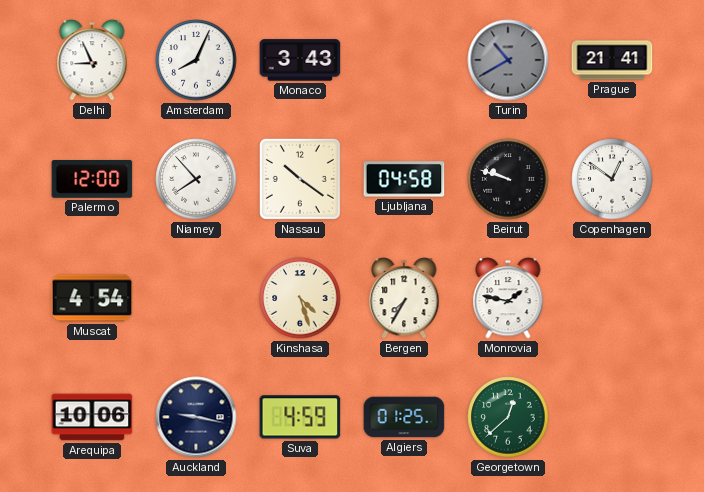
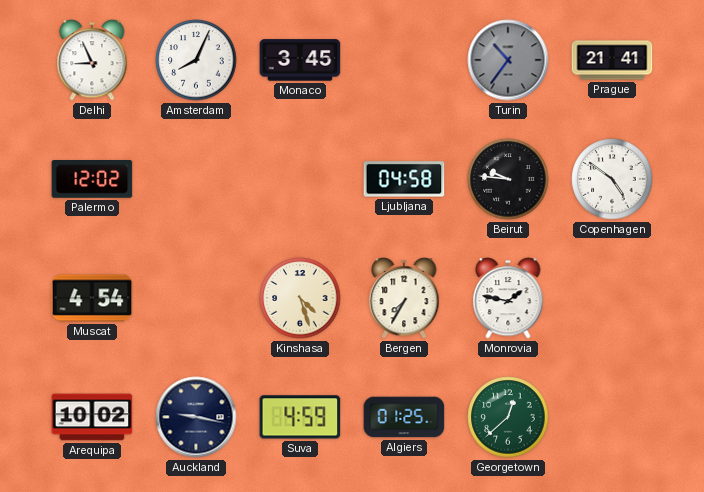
Monaco: 3:43 -> 3:45
Turin: 10:40 -> 10:36
Palermo: 12:00 -> 12:02
Niamey: 7:53 -> none
Nassau: 10:21 -> none
Beirut: 9:48 -> 9:46
Copenhagen: 12:51 -> 4:51
Arequipa: 10:06 -> 10:02
